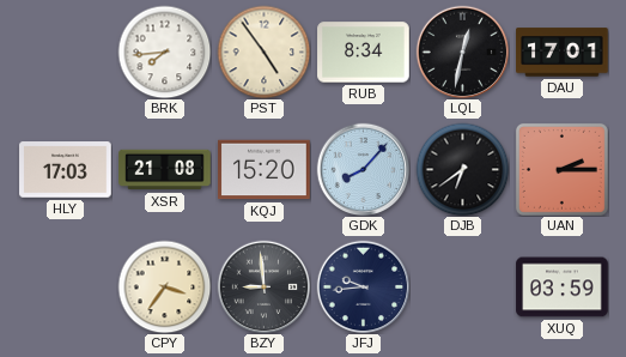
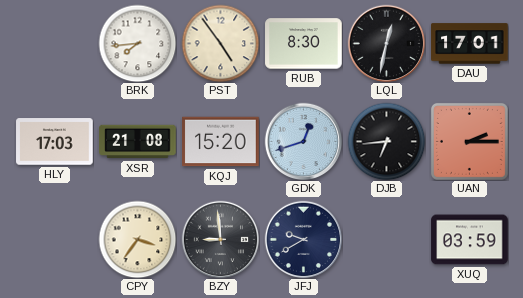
RUB: 8:34 -> 8:30
GDK: 8:07 -> 12:42
DJB: 6:39 -> 6:44
JFJ: 9:44 -> 9:40
